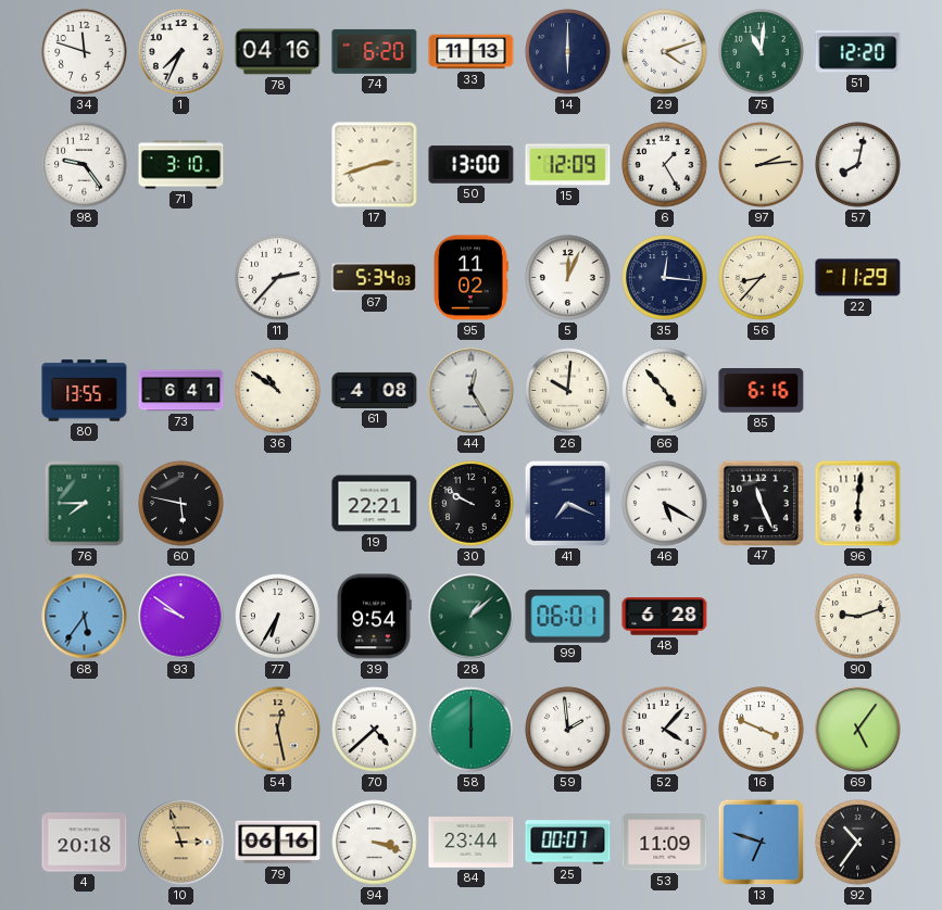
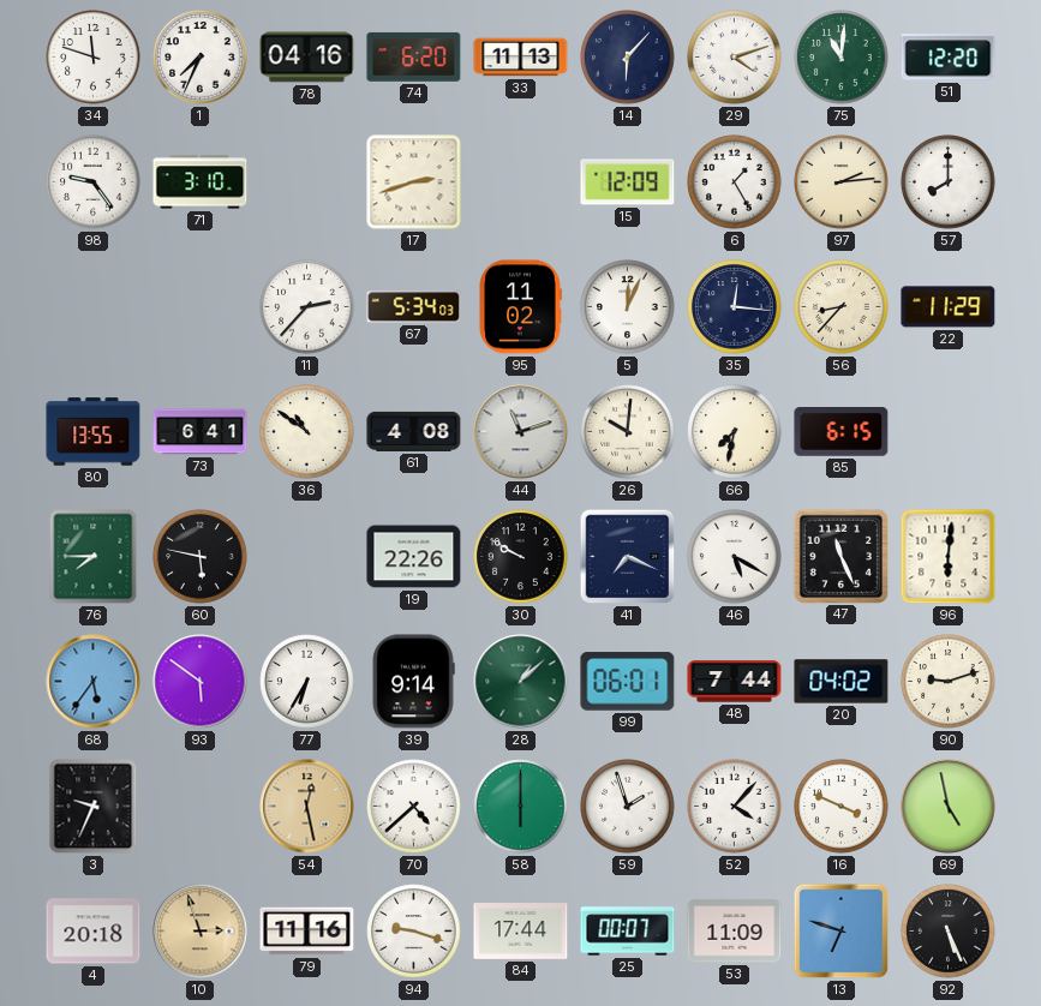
14: 6:00 -> 6:07
50: 13:00 -> none
57: 8:02 -> 8:00
44: 12:25 -> 11:12
66: 4:53 -> 7:32
85: 6:16 -> 6:15
19: 22:21 -> 22:26
93: 9:51 -> 5:51
39: 9:54 -> 9:14
48: 6:28 -> 7:44
20: none -> 04:02
3: none -> 9:34
59: 1:59 -> 1:57
69: 5:06 -> 4:58
79: 06:16 -> 11:16
94: 3:18 -> 9:18
84: 23:44 -> 17:44
92: 10:36 -> 5:26
